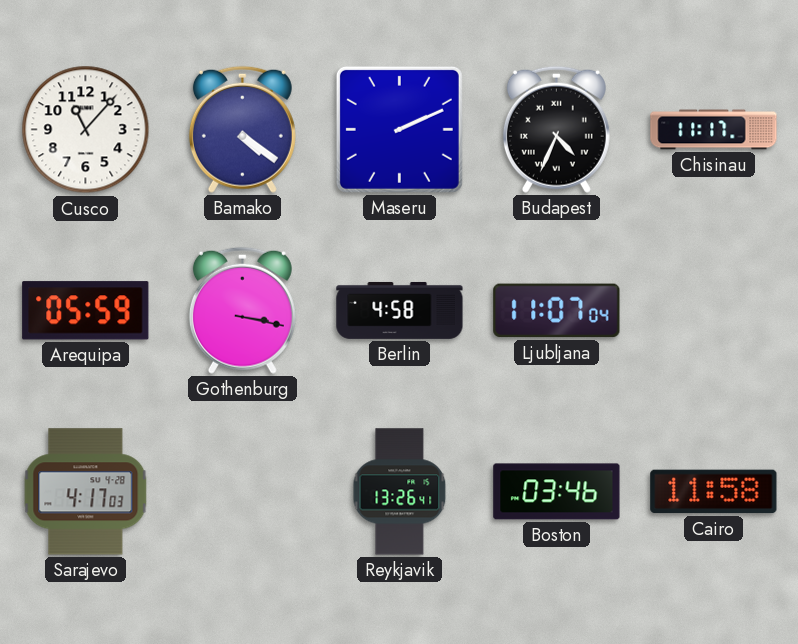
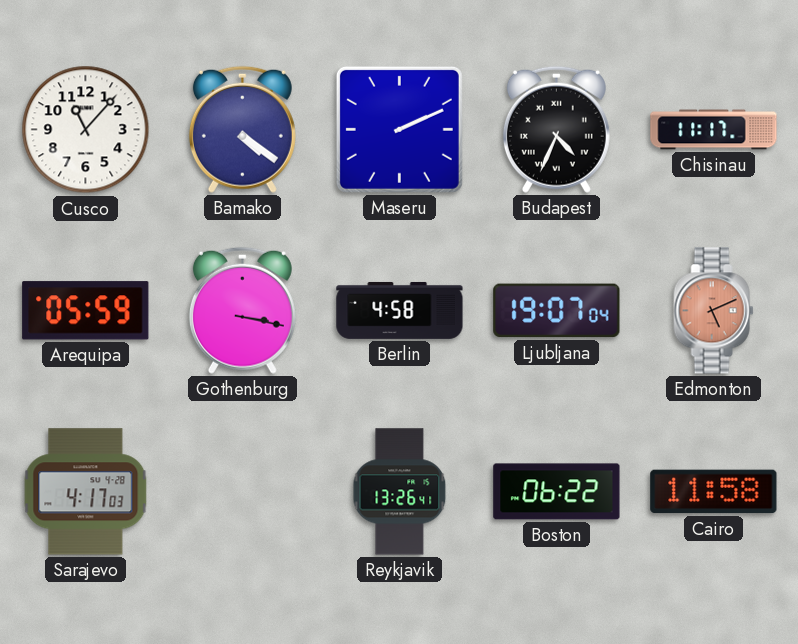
Ljubljana: 11:07 -> 19:07
Edmonton: none -> 5:11
Boston: 03:46 -> 06:22
